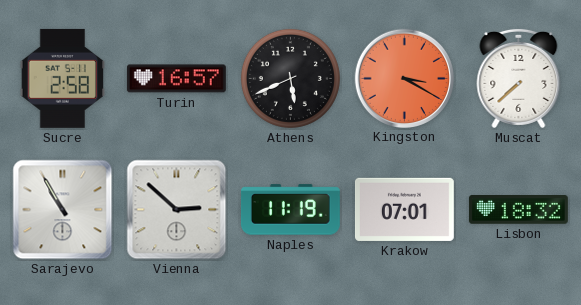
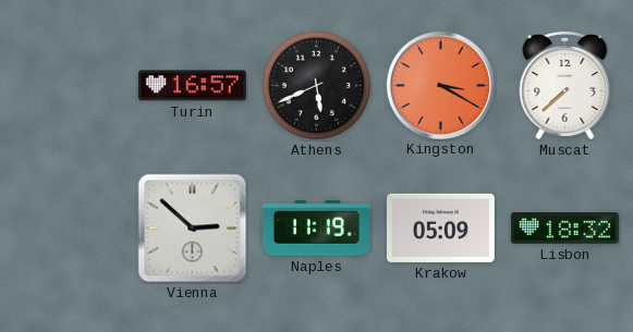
Sucre: 2:58 -> none
Sarajevo: 10:55 -> none
Krakow: 07:01 -> 05:09
